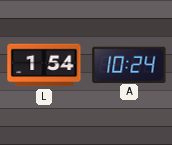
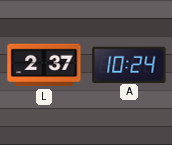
L: 1:54 -> 2:37
